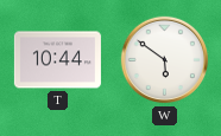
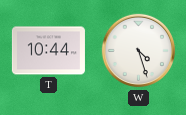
W: 5:51 -> 4:27
